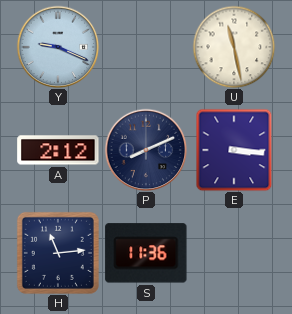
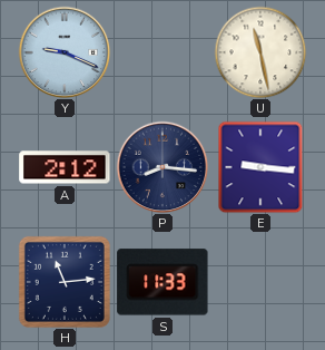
P: 8:11 -> 8:16
E: 3:16 -> 9:16
S: 11:36 -> 11:33
